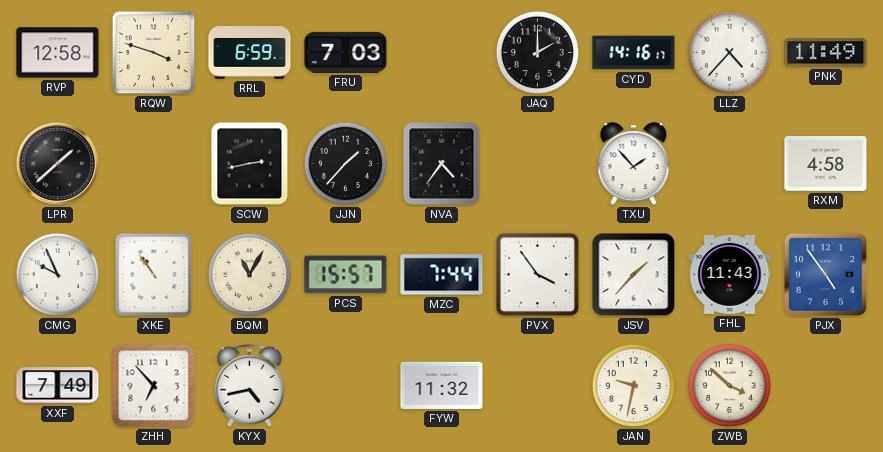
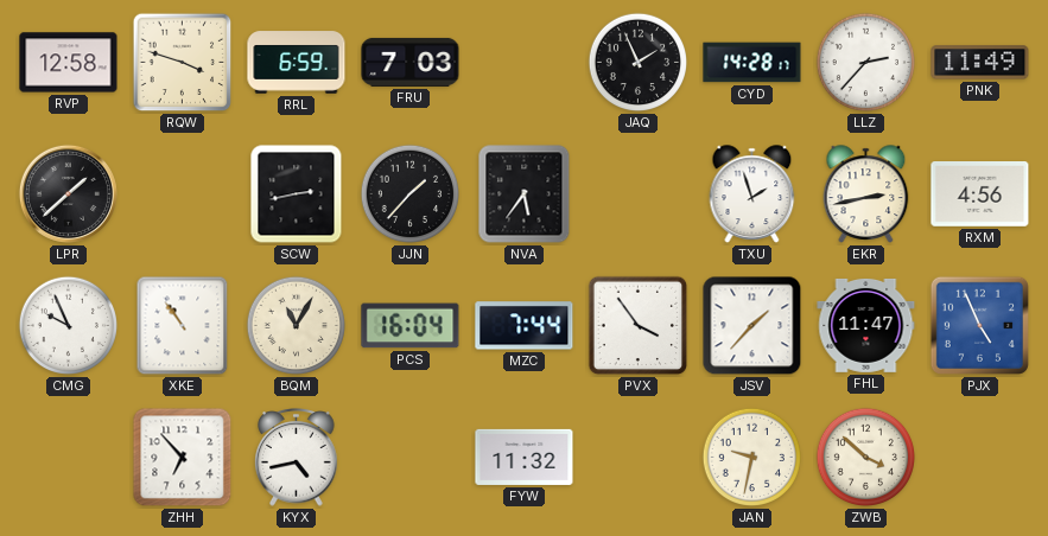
JAQ: 2:00 -> 1:56
CYD: 14:16 -> 14:28
LLZ: 4:37 -> 2:37
NVA: 4:36 -> 5:36
TXU: 1:53 -> 1:57
EKR: none -> 2:43
RXM: 4:58 -> 4:56
PCS: 15:57 -> 16:04
FHL: 11:43 -> 11:47
PJX: 4:54 -> 4:56
XXF: 7:49 -> none
